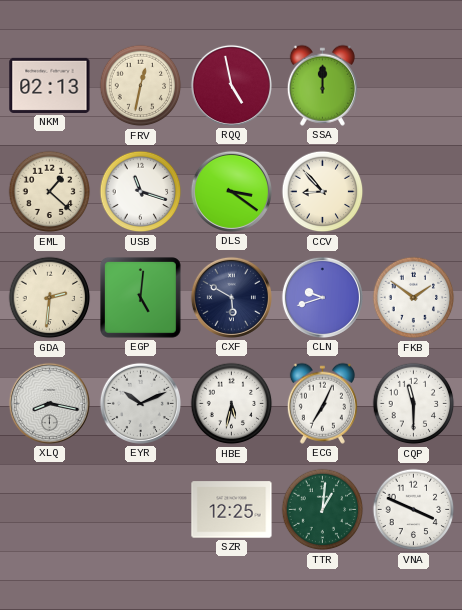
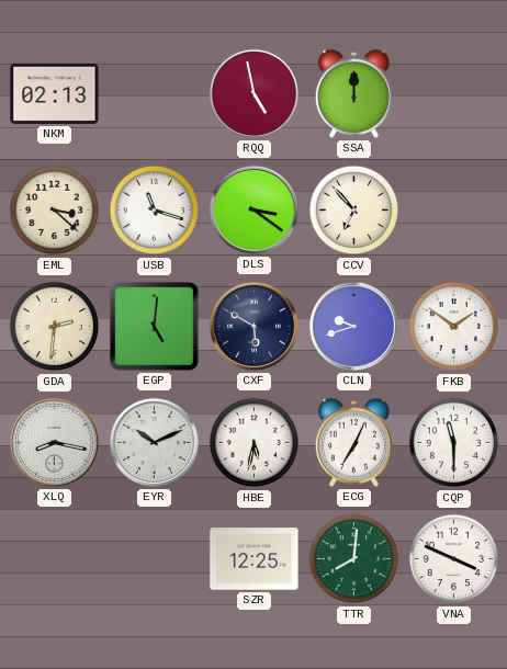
FRV: 12:32 -> none
EML: 1:22 -> 3:22
CCV: 8:53 -> 6:53
TTR: 1:01 -> 8:01
